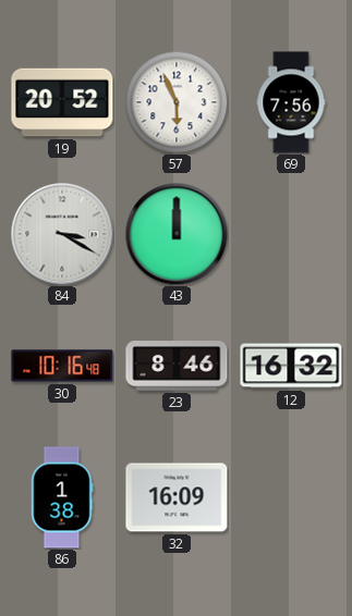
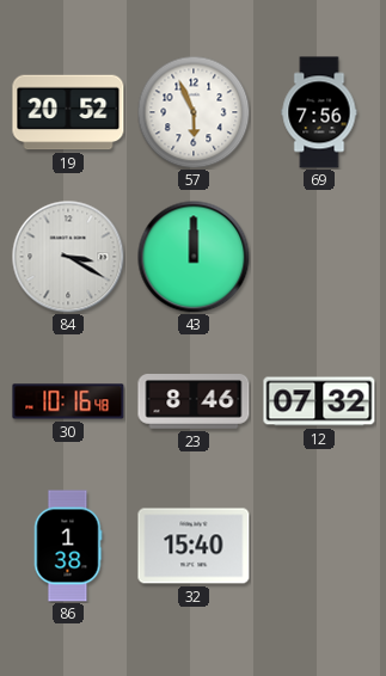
12: 16:32 -> 07:32
32: 16:09 -> 15:40
